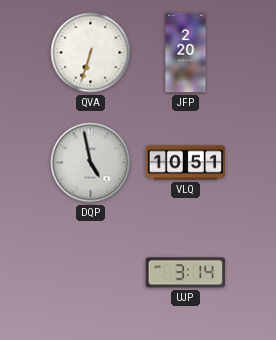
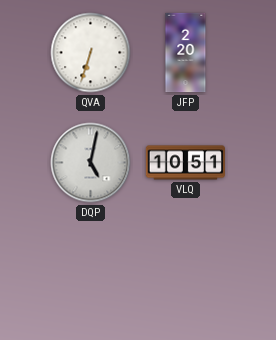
DQP: 4:58 -> 5:02
UJP: 3:14 -> none
